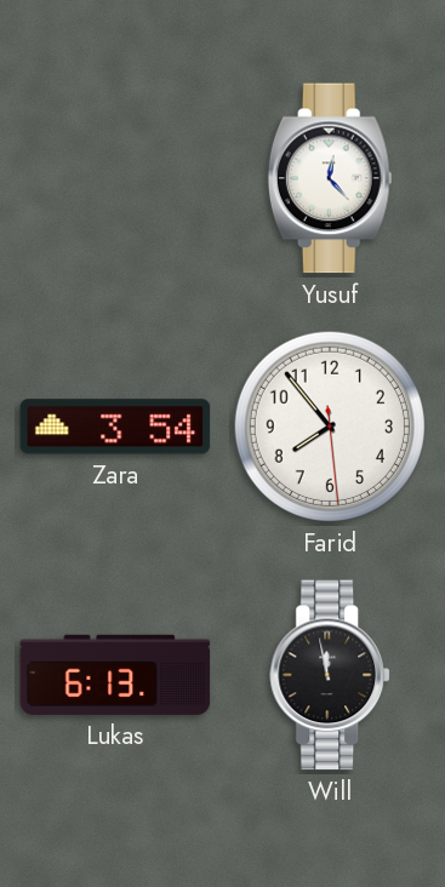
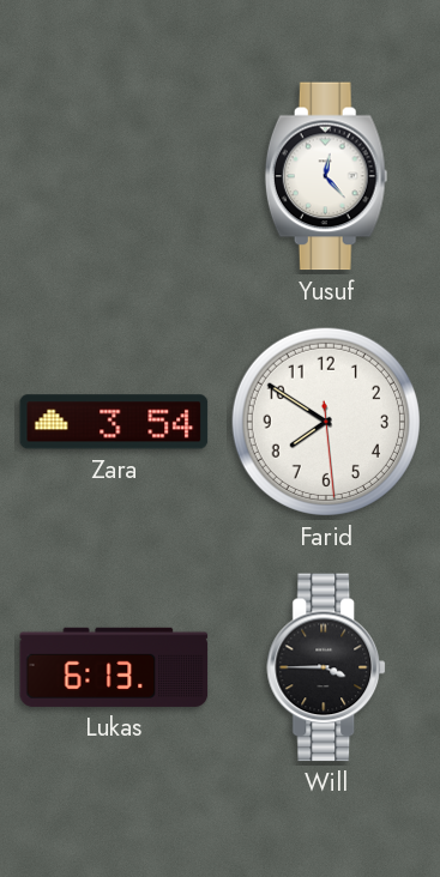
Farid: 7:53 -> 7:50
Will: 11:58 -> 3:45
